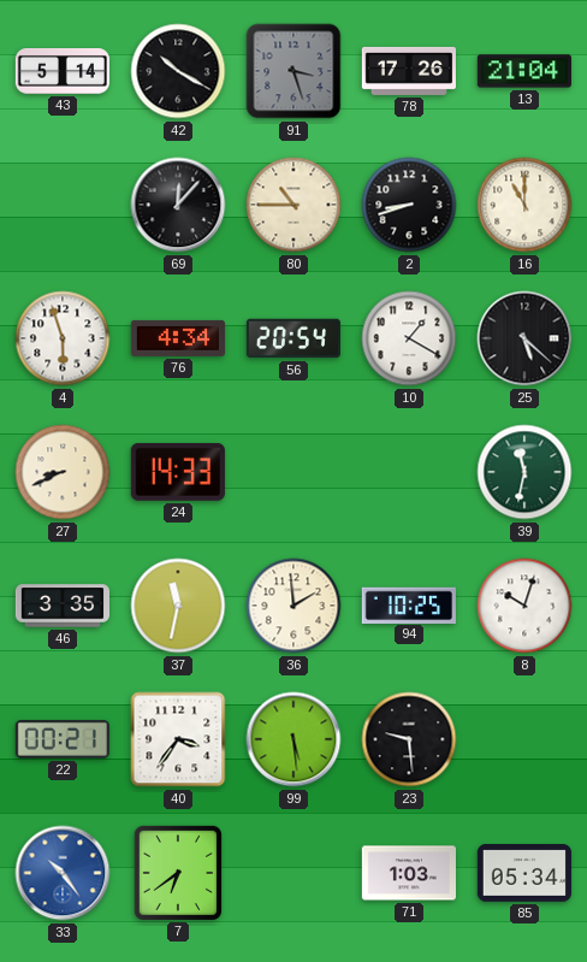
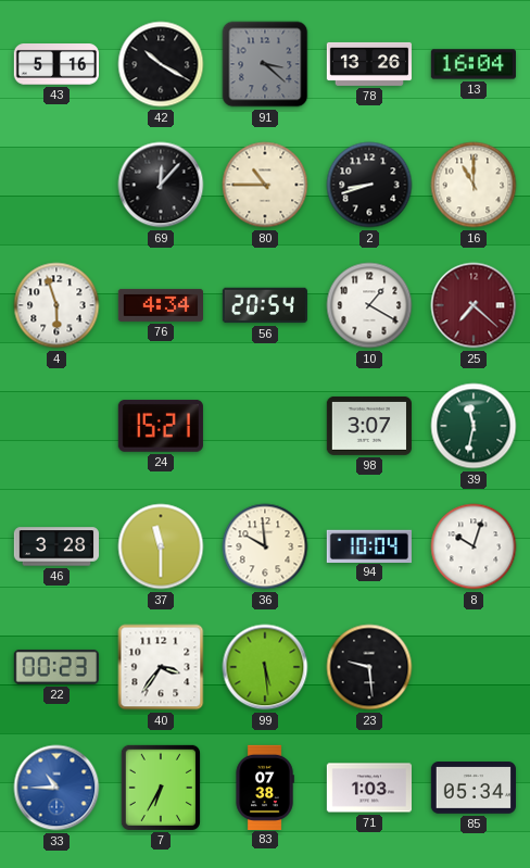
43: 5:14 -> 5:16
91: 3:27 -> 3:22
78: 17:26 -> 13:26
13: 21:04 -> 16:04
25: 5:22 -> 7:22
25 dial: black -> burgundy
27: 8:41 -> none
24: 14:33 -> 15:21
98: none -> 3:07
46: 3:35 -> 3:28
37: 11:32 -> 11:30
36: 1:59 -> 9:59
94: 10:25 -> 10:04
22: 00:21 -> 00:23
33: 10:24 -> 10:45
7: 6:39 -> 6:35
83: none -> 07:38
